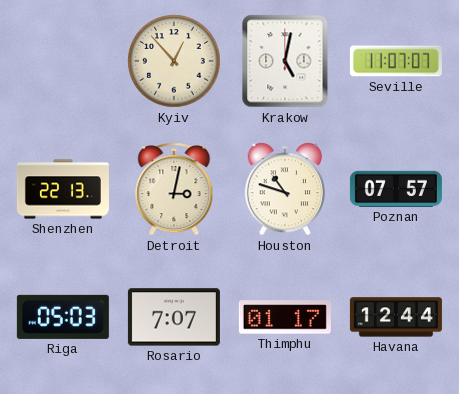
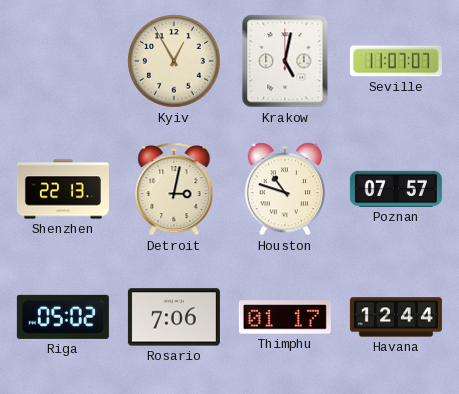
Kyiv: 12:53 -> 12:55
Riga: 05:03 -> 05:02
Rosario: 7:07 -> 7:06
